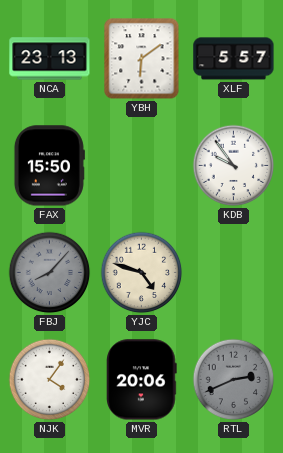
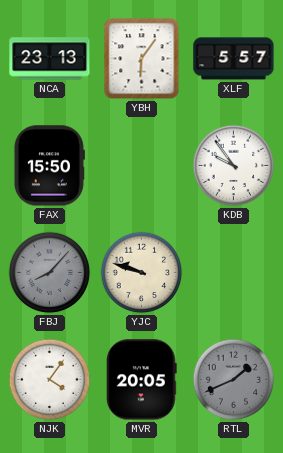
YBH: 6:09 -> 6:06
YJC: 4:48 -> 9:48
MVR: 20:06 -> 20:05
RTL: 2:41 -> 1:41
